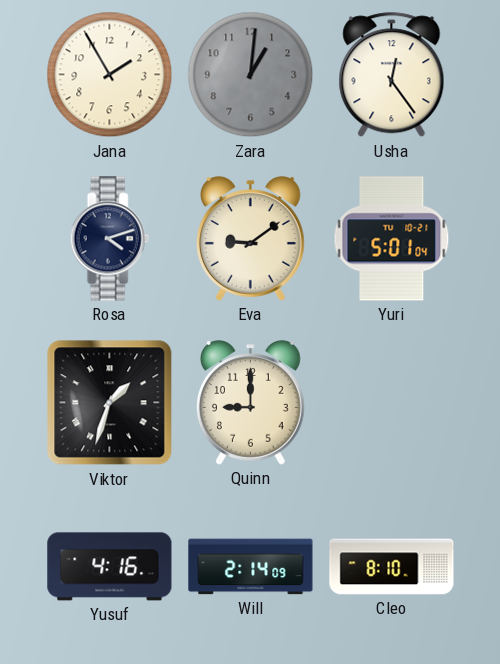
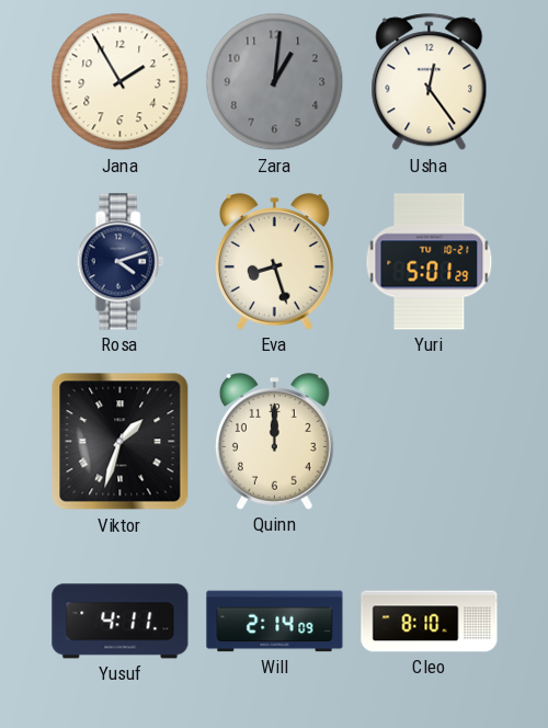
Eva: 9:09 -> 8:27
Yuri: 5:01:04 -> 5:01:29
Quinn: 9:00 -> 12:00
Yusuf: 4:16 -> 4:11
